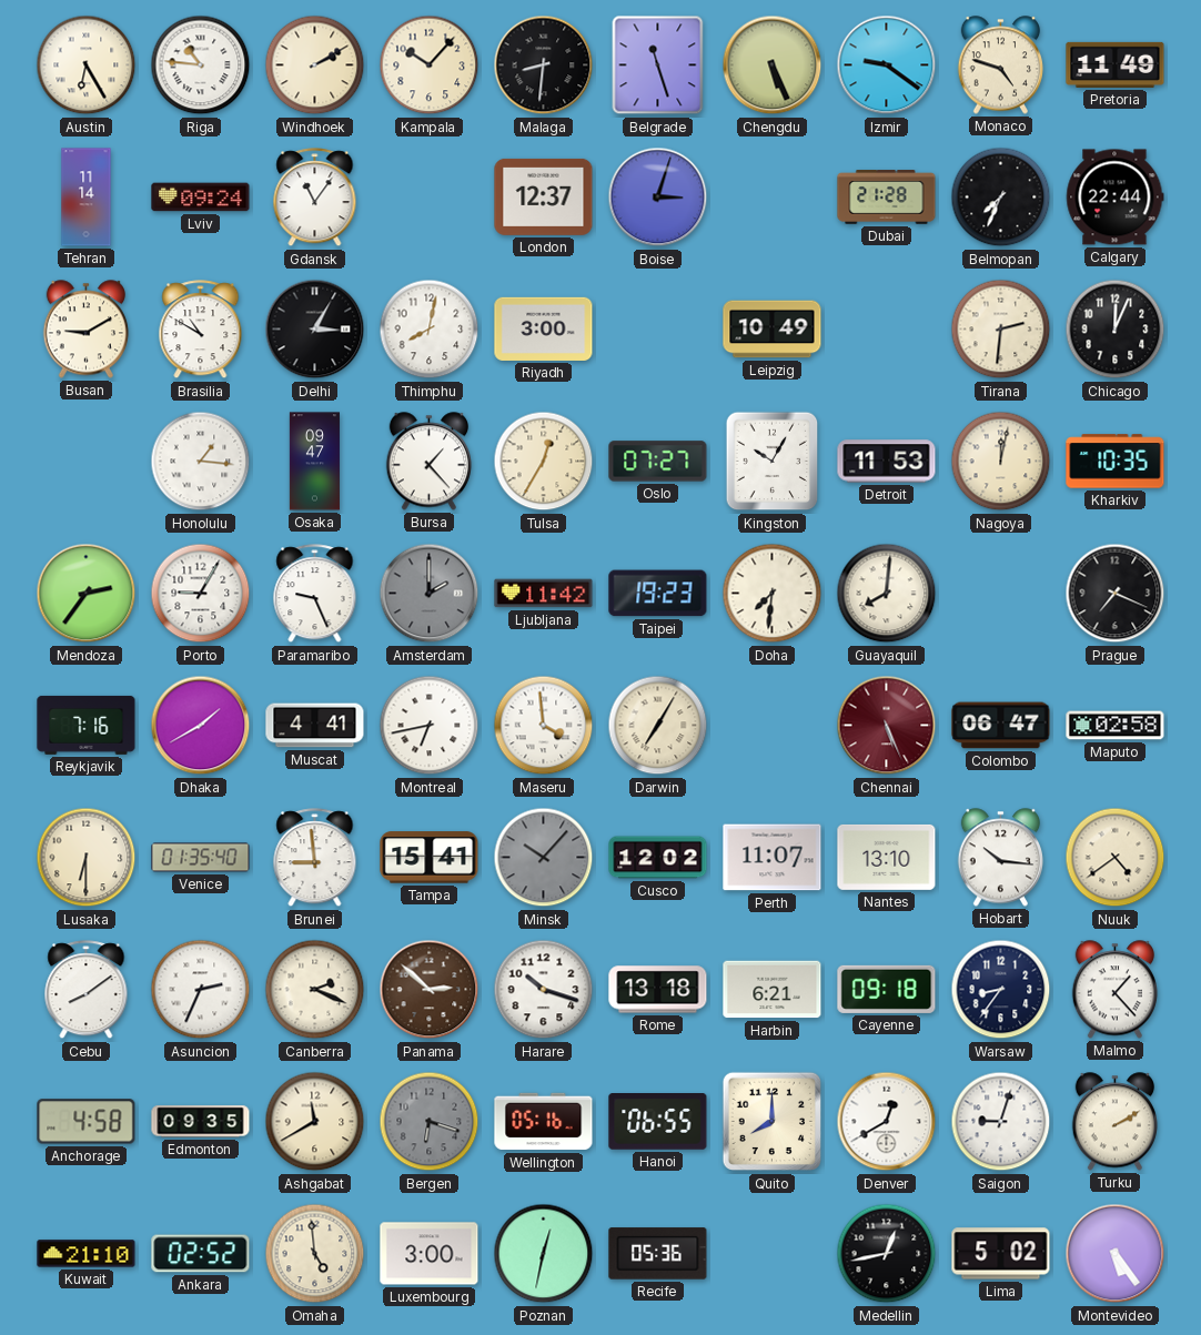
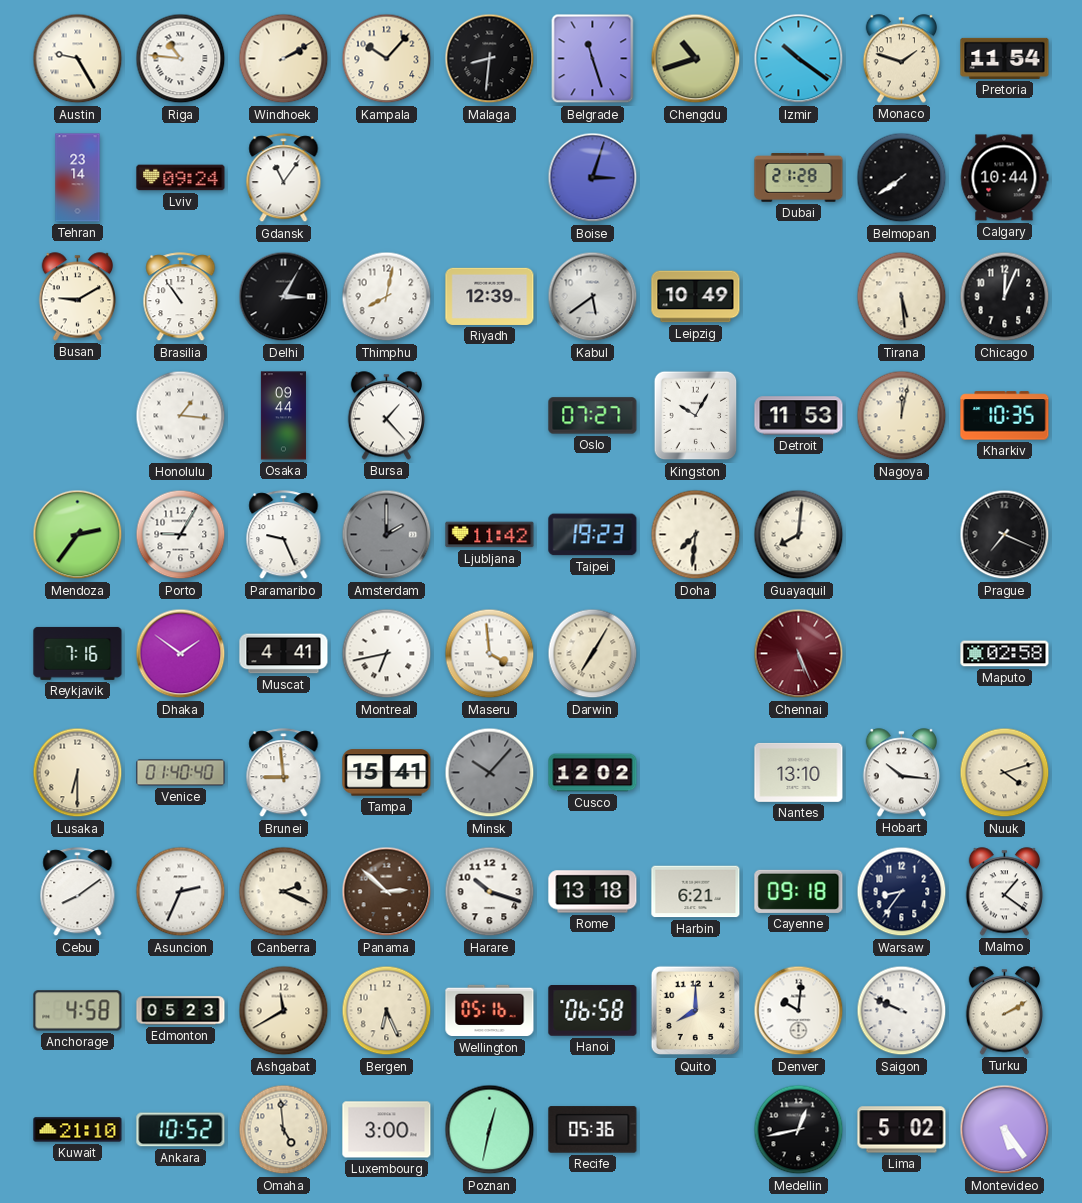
Austin: 6:25 -> 9:25
Chengdu: 5:26 -> 10:42
Izmir: 9:21 -> 10:21
Monaco: 4:48 -> 1:48
Pretoria: 11:49 -> 11:54
Tehran: 11:14 -> 23:14
London: 12:37 -> none
Belmopan: 7:34 -> 7:39
Calgary: 22:44 -> 10:44
Brasilia: 10:50 -> 10:54
Riyadh: 3:00 -> 12:39
Kabul: none -> 5:39
Tirana: 2:31 -> 5:29
Osaka: 09:47 -> 09:44
Tulsa: 12:35 -> none
Dhaka: 1:40 -> 1:51
Colombo: 06:47 -> none
Venice: 01:35 -> 01:40
Perth: 11:07 -> none
Nuuk: 4:39 -> 4:12
Malmo: 1:23 -> 1:21
Edmonton: 09:35 -> 05:23
Bergen: 6:18 -> 6:26
Bergen dial: grey -> cream
Hanoi: 06:55 -> 06:58
Denver: 12:40 -> 10:01
Saigon: 9:03 -> 9:49
Ankara: 02:52 -> 10:52
